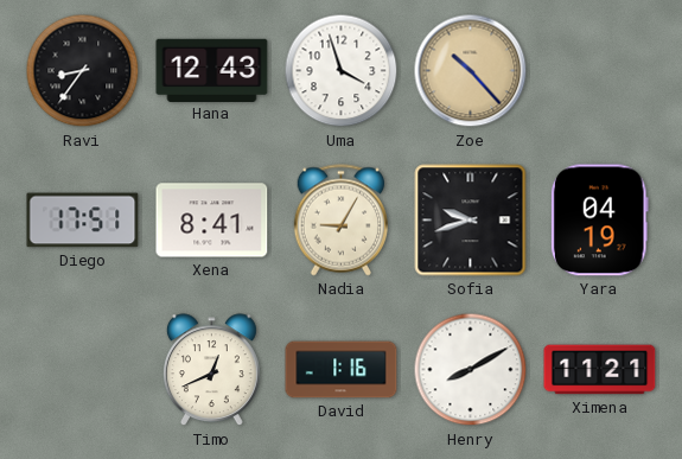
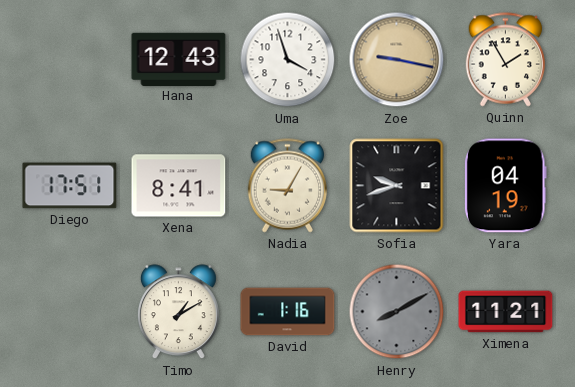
Ravi: 8:36 -> none
Zoe: 10:23 -> 9:17
Quinn: none -> 1:55
Timo: 12:41 -> 1:10
Henry dial: white -> grey
